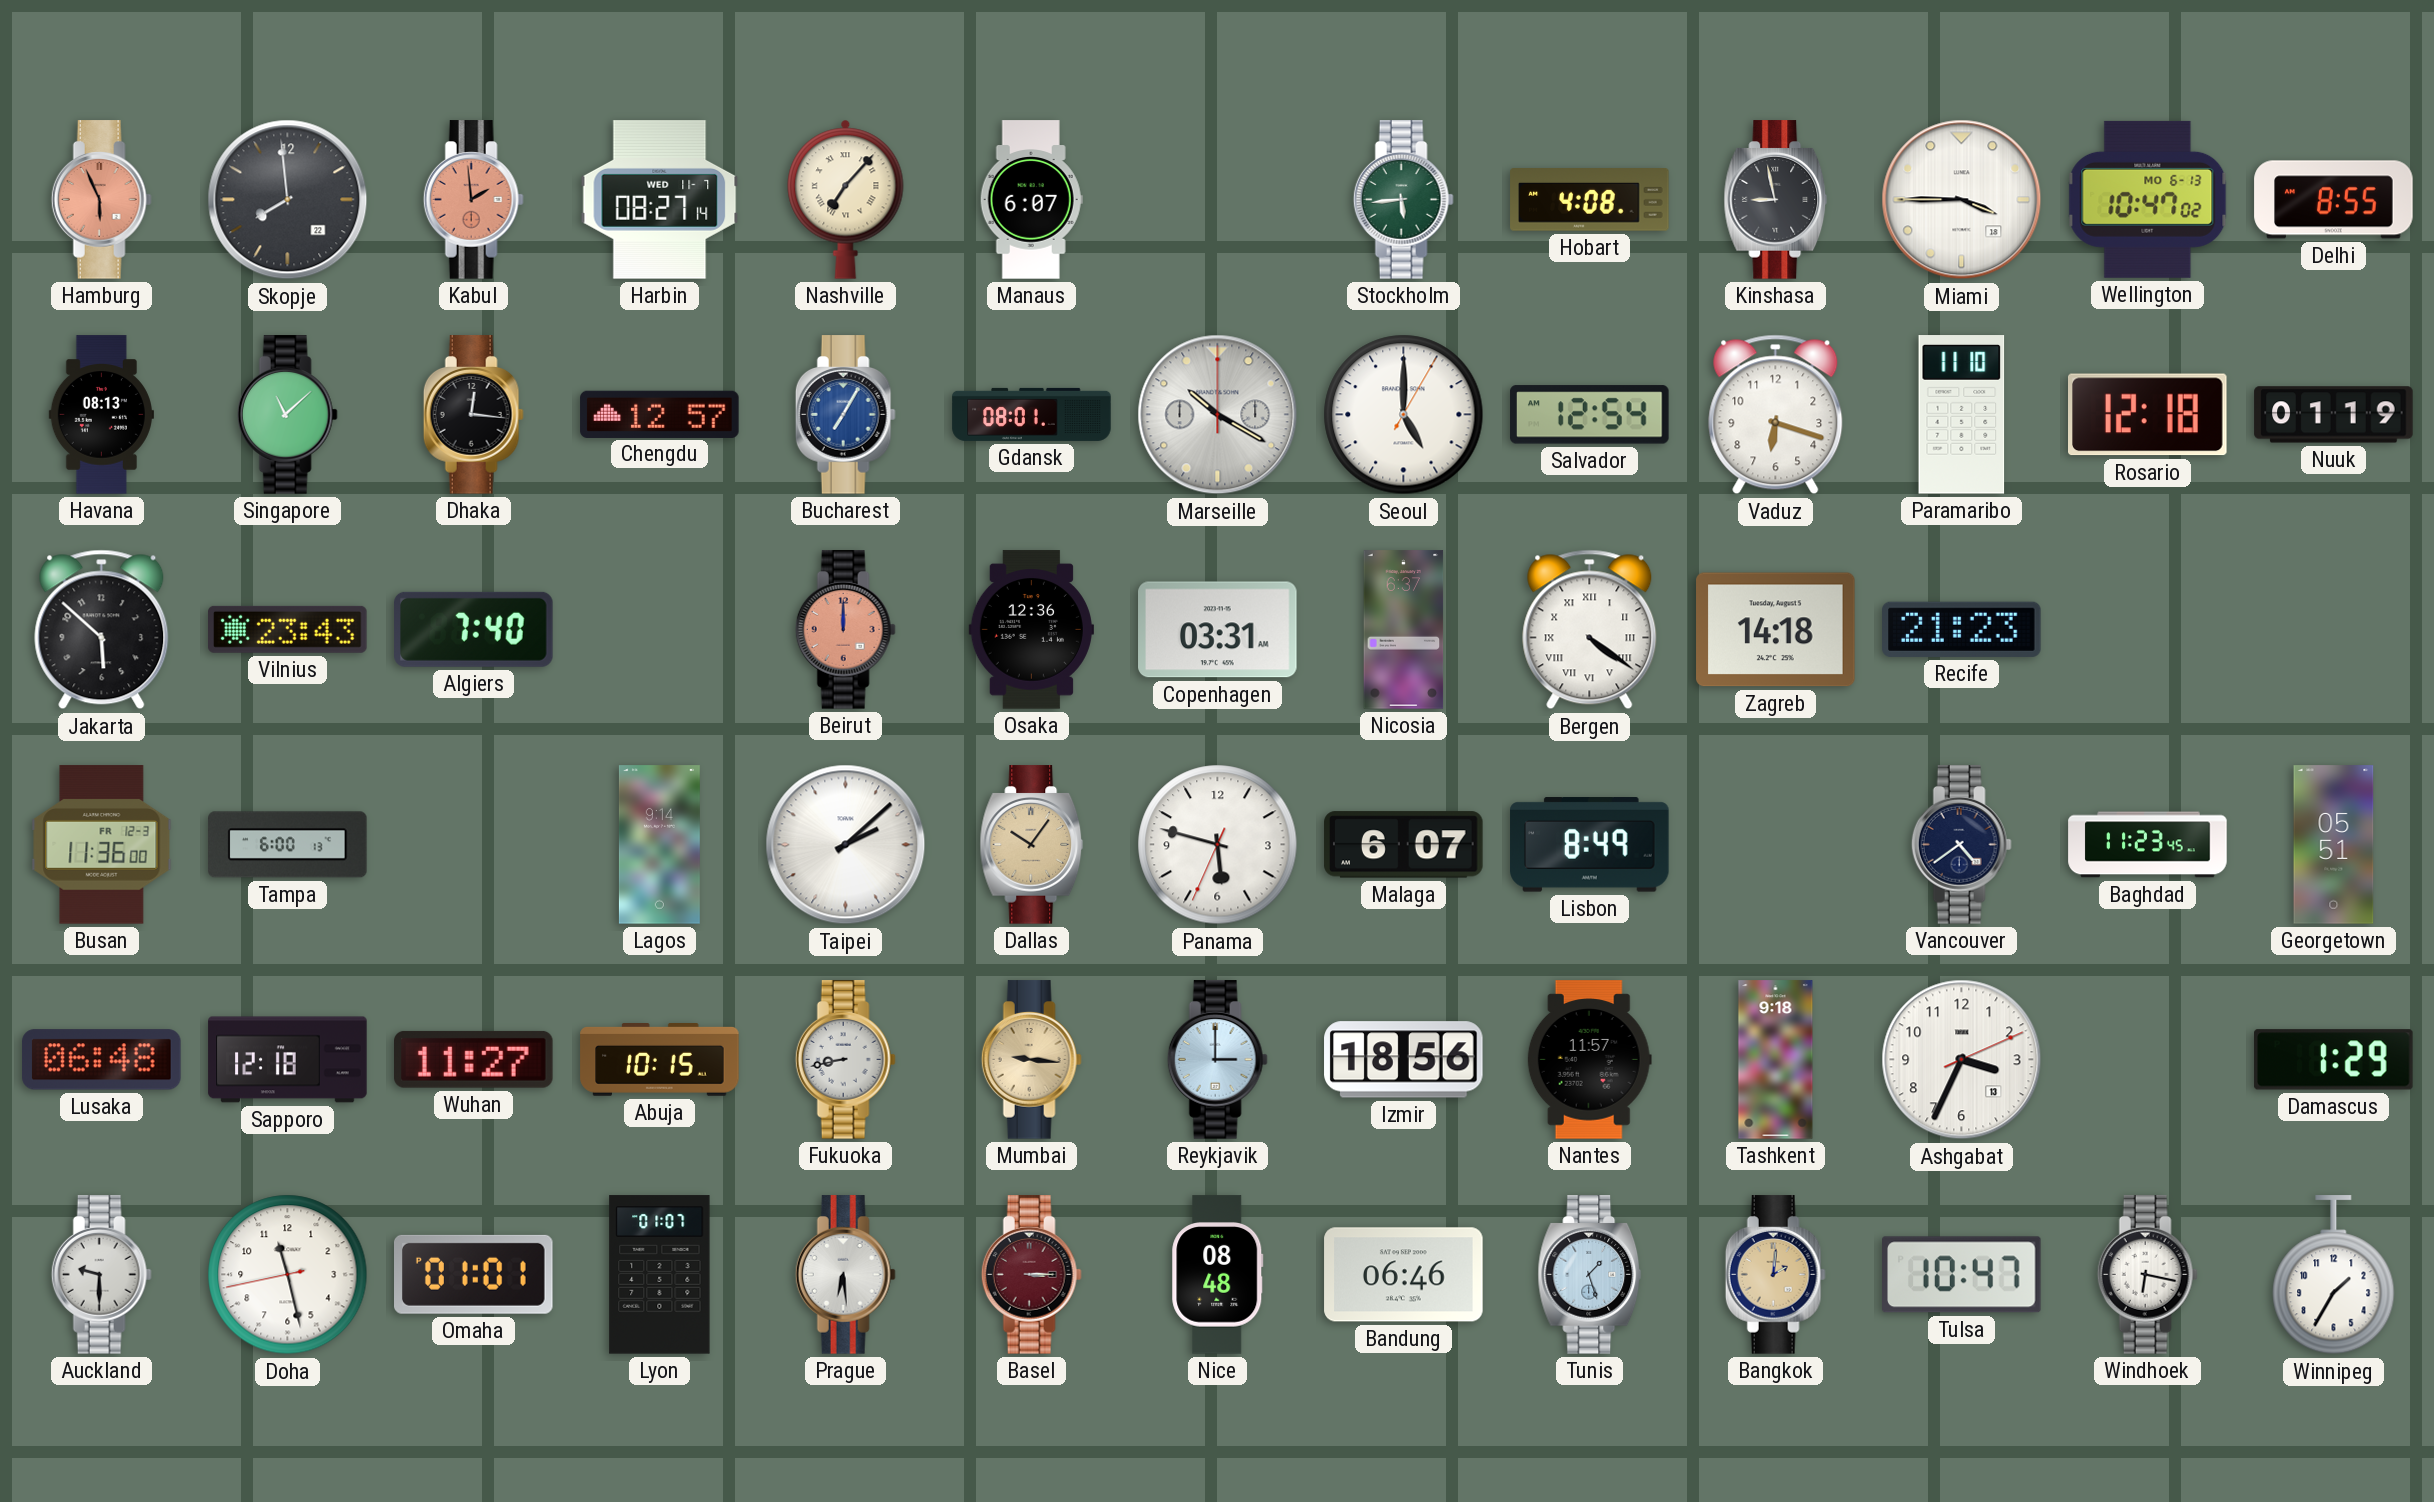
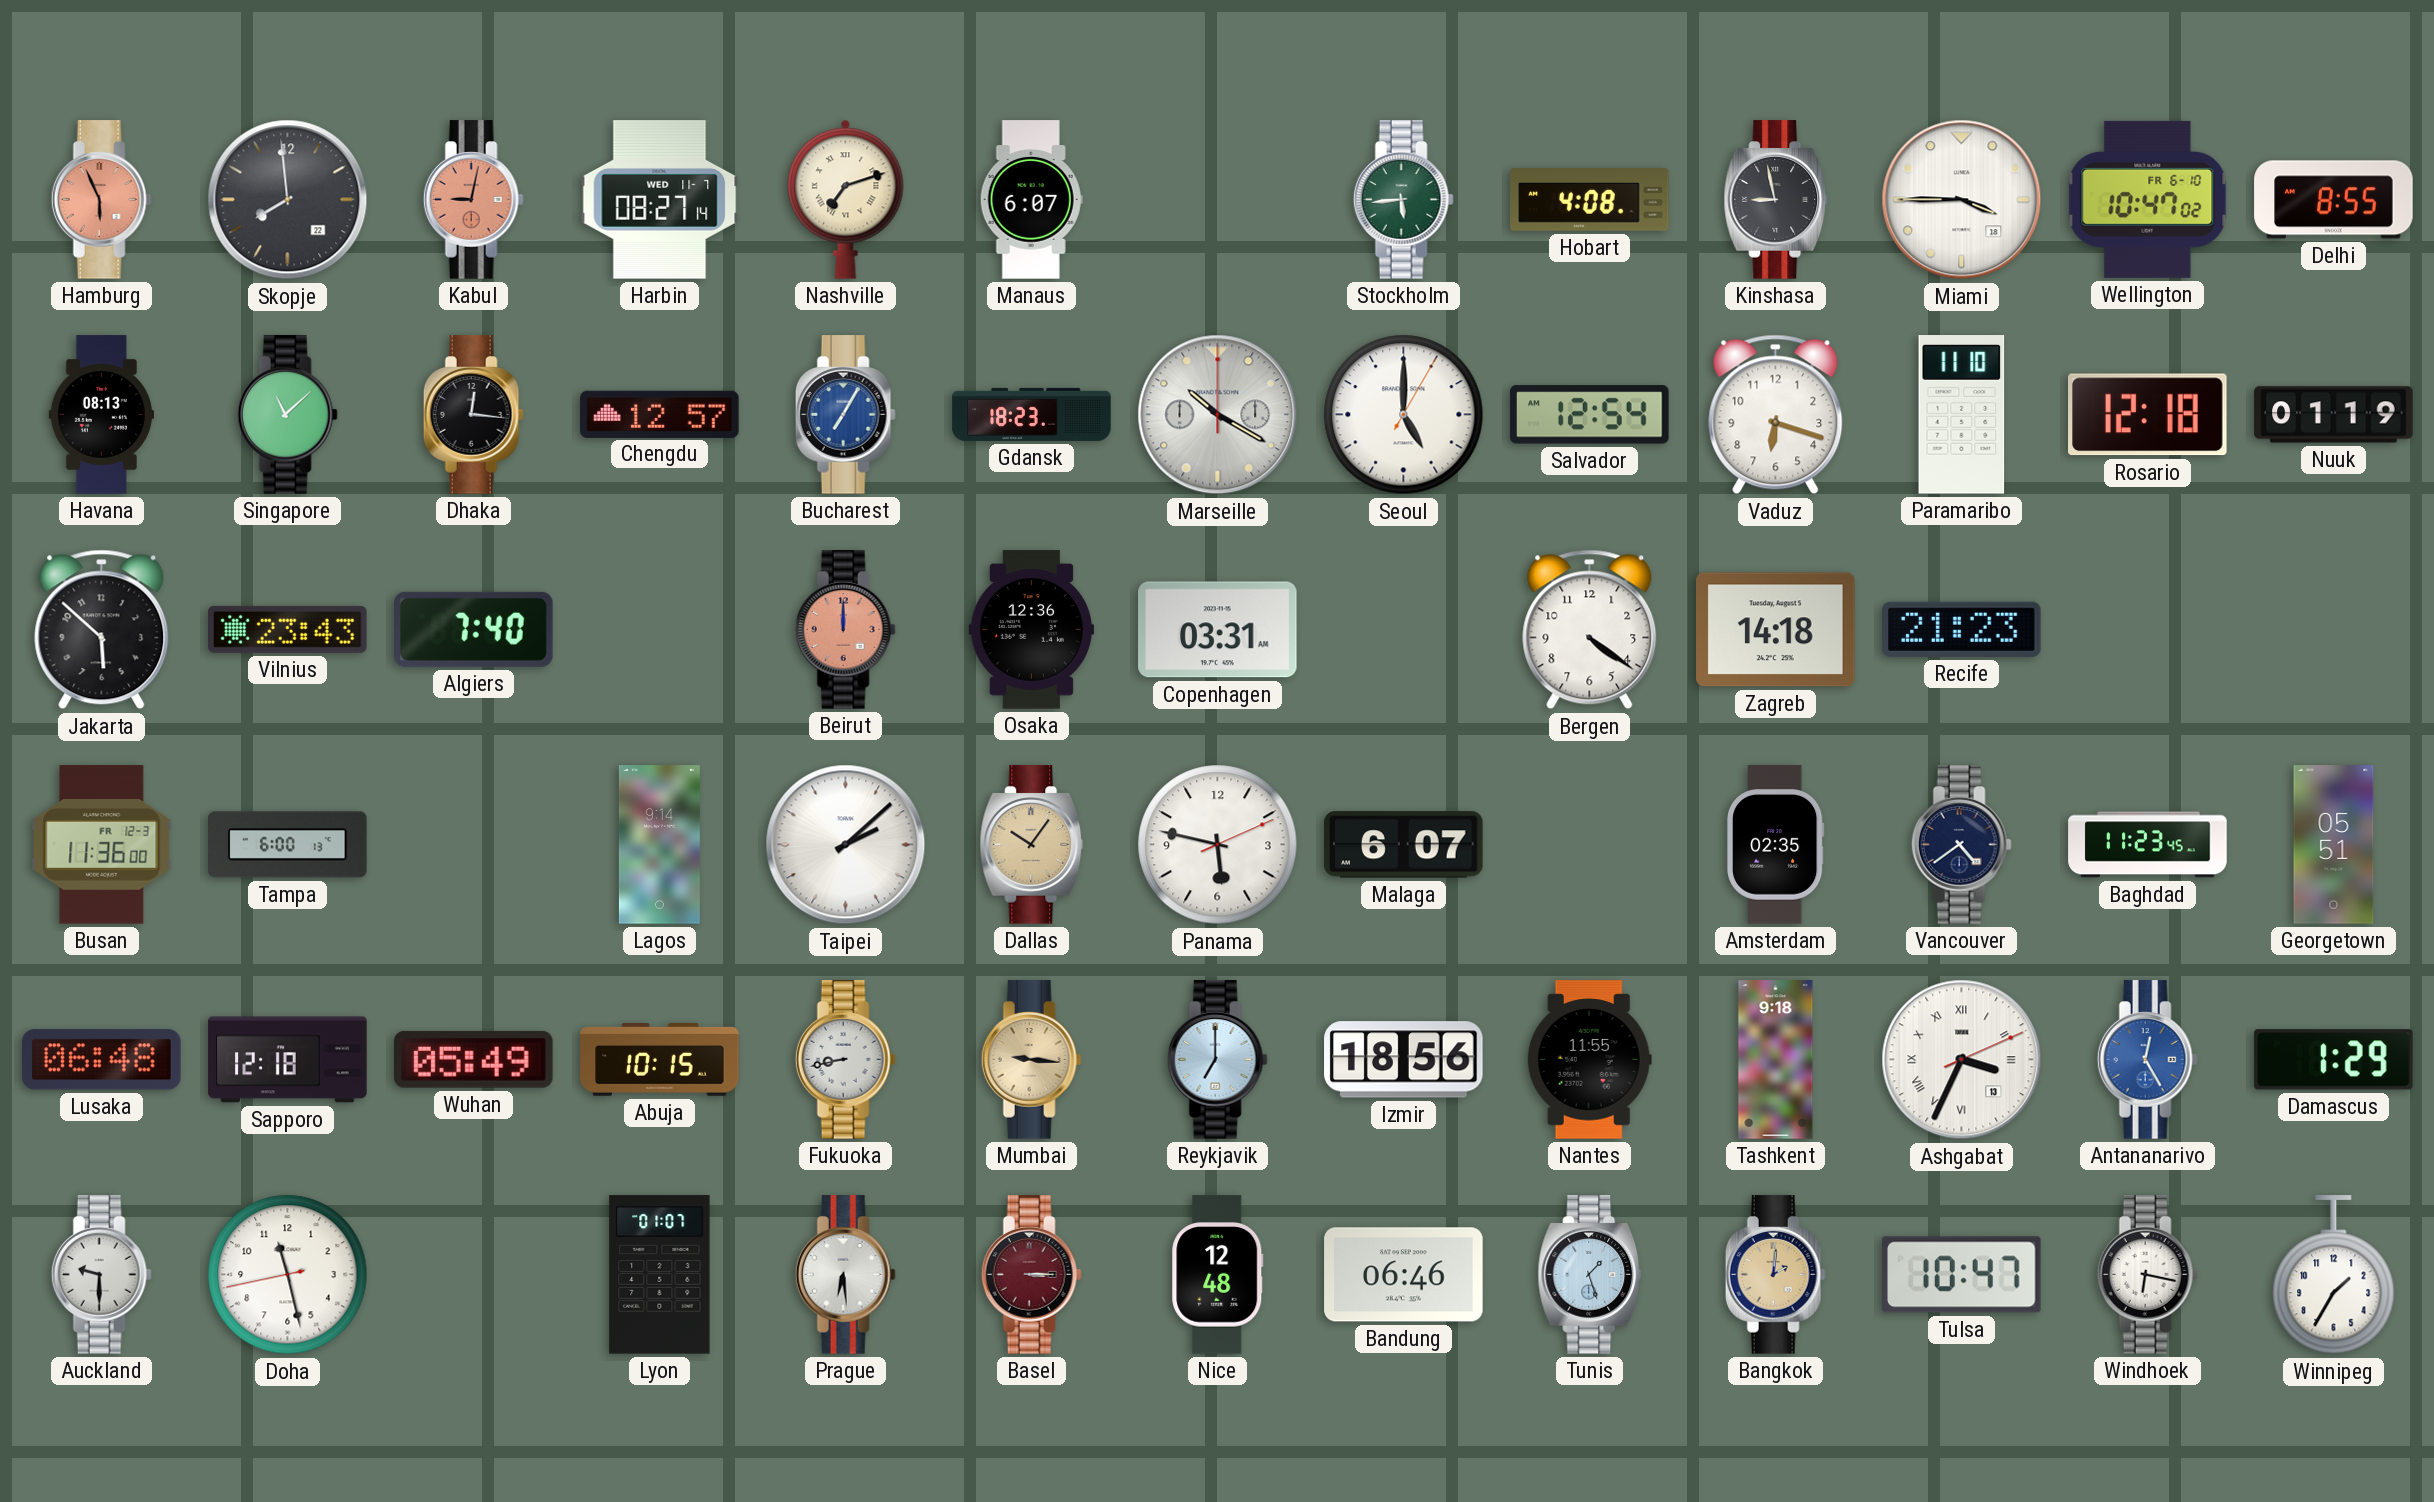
Kabul: 1:59 -> 9:02
Nashville: 7:07 -> 7:12
Wellington date: MO 6-13 -> FR 6-10
Gdansk: 08:01 -> 18:23
Nicosia: 6:37 -> none
Bergen numerals: Roman -> Arabic
Panama: 5:47:34 -> 5:47:11
Lisbon: 8:49 -> none
Amsterdam: none -> 02:35
Wuhan: 11:27 -> 05:49
Reykjavik: 3:00 -> 7:00
Nantes: 11:57 -> 11:55
Ashgabat numerals: Arabic -> Roman
Antananarivo: none -> 12:25
Omaha: 01:01 -> none
Nice: 08:48 -> 12:48
